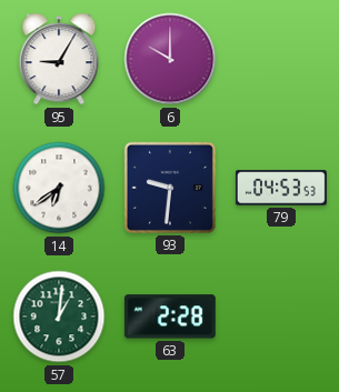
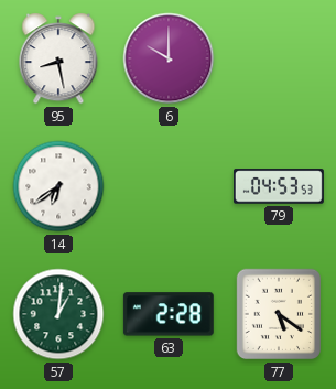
95: 9:05 -> 8:28
93: 9:31 -> none
77: none -> 5:21
